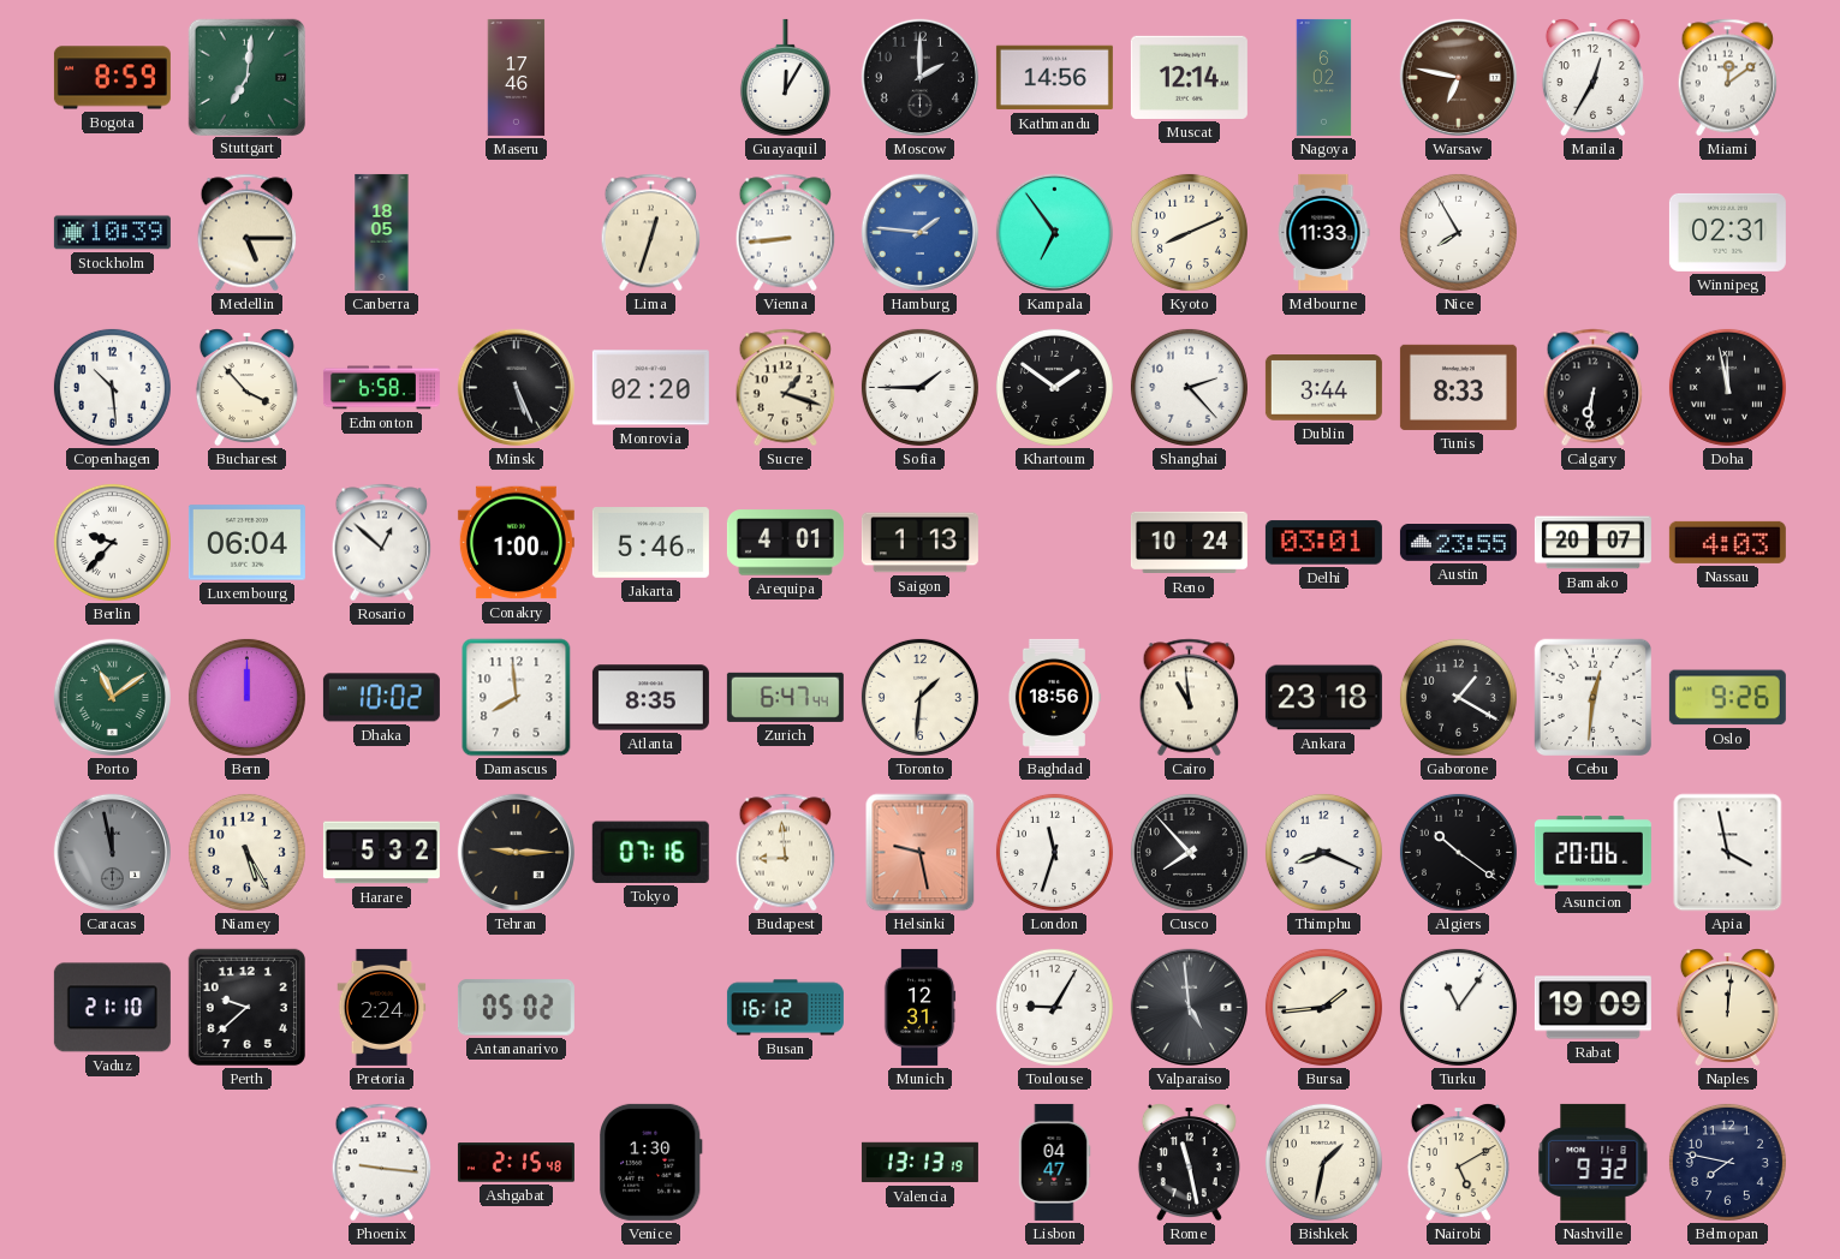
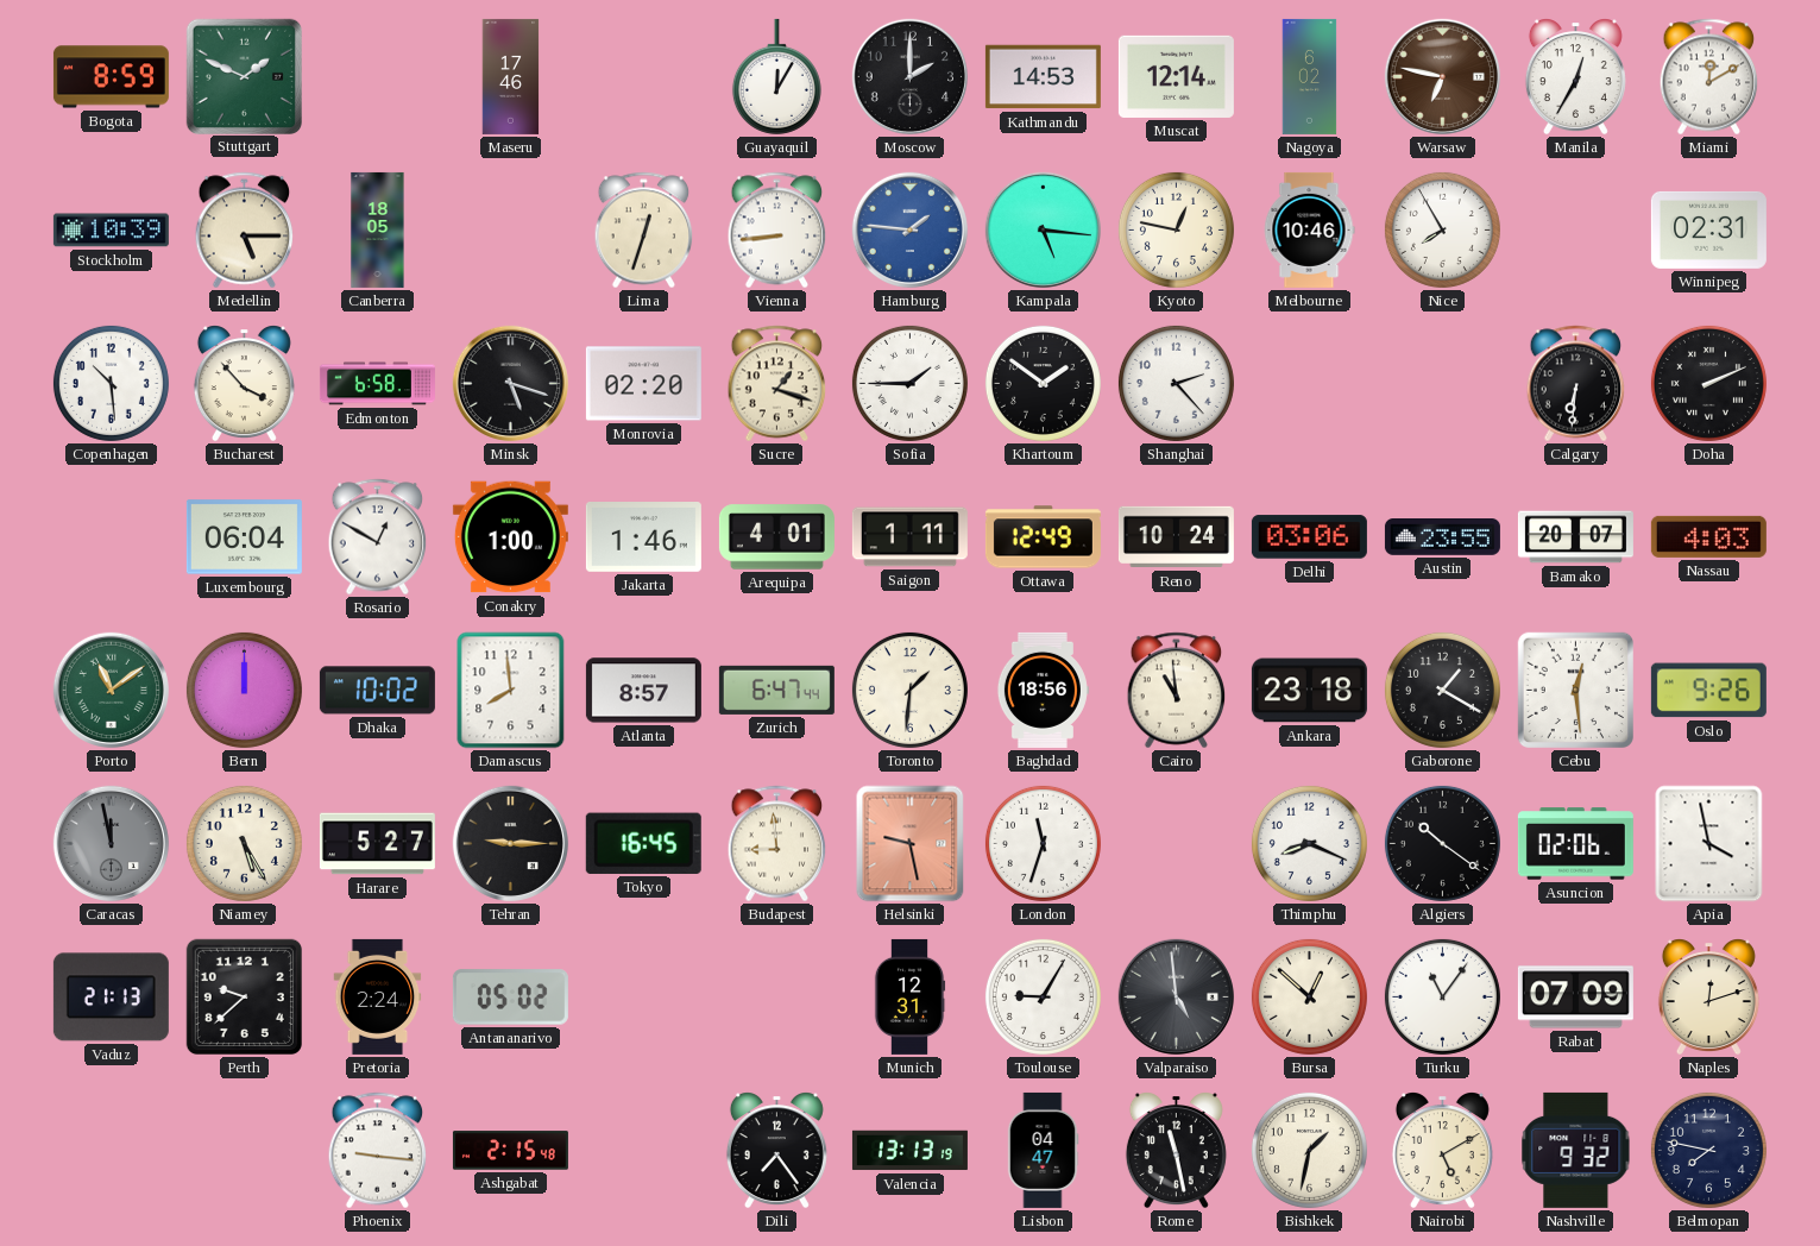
Stuttgart: 7:01 -> 1:49
Kathmandu: 14:56 -> 14:53
Miami: 12:09 -> 12:10
Kampala: 6:54 -> 5:16
Kyoto: 8:11 -> 12:47
Melbourne: 11:33 -> 10:46
Minsk: 5:26 -> 5:18
Dublin: 3:44 -> none
Tunis: 8:33 -> none
Doha: 11:58 -> 2:11
Berlin: 9:37 -> none
Rosario: 12:52 -> 12:50
Jakarta: 5:46 -> 1:46
Saigon: 1:13 -> 1:11
Ottawa: none -> 12:49
Delhi: 03:01 -> 03:06
Atlanta: 8:35 -> 8:57
Cebu: 12:31 -> 12:29
Harare: 5:32 -> 5:27
Tokyo: 07:16 -> 16:45
Cusco: 7:53 -> none
Asuncion: 20:06 -> 02:06
Vaduz: 21:10 -> 21:13
Busan: 16:12 -> none
Bursa: 1:44 -> 12:52
Rabat: 19:09 -> 07:09
Naples: 12:01 -> 12:12
Venice: 1:30 -> none
Dili: none -> 7:24
